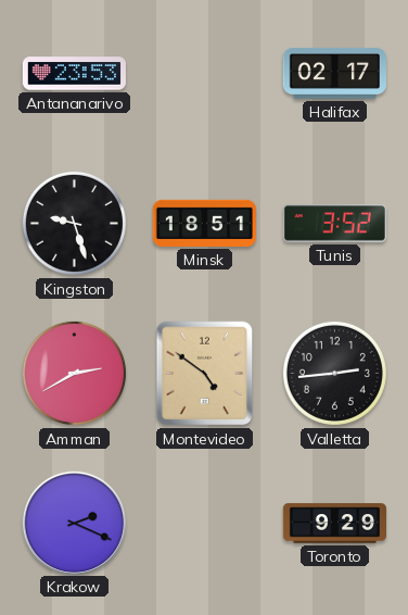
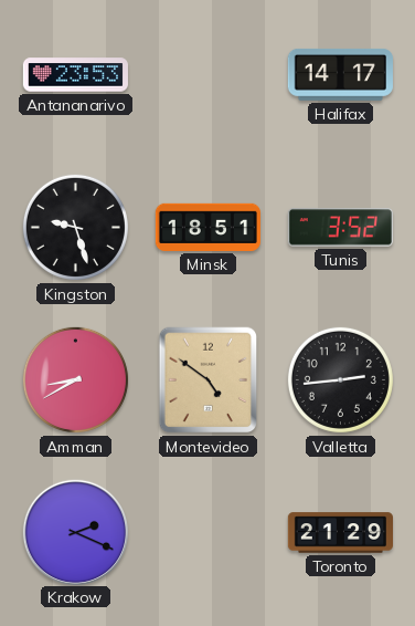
Halifax: 02:17 -> 14:17
Amman: 2:40 -> 8:40
Toronto: 9:29 -> 21:29
